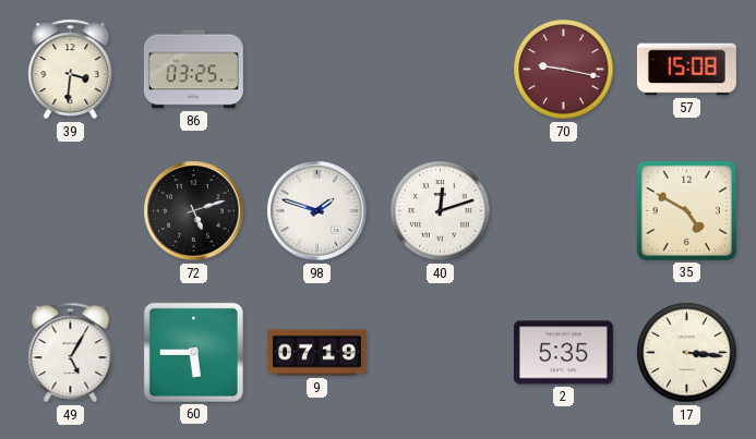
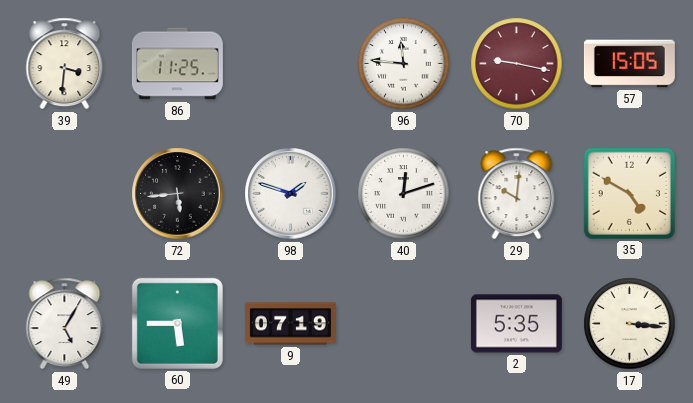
86: 03:25 -> 11:25
96: none -> 11:46
57: 15:08 -> 15:05
72: 5:12 -> 5:44
29: none -> 10:01
